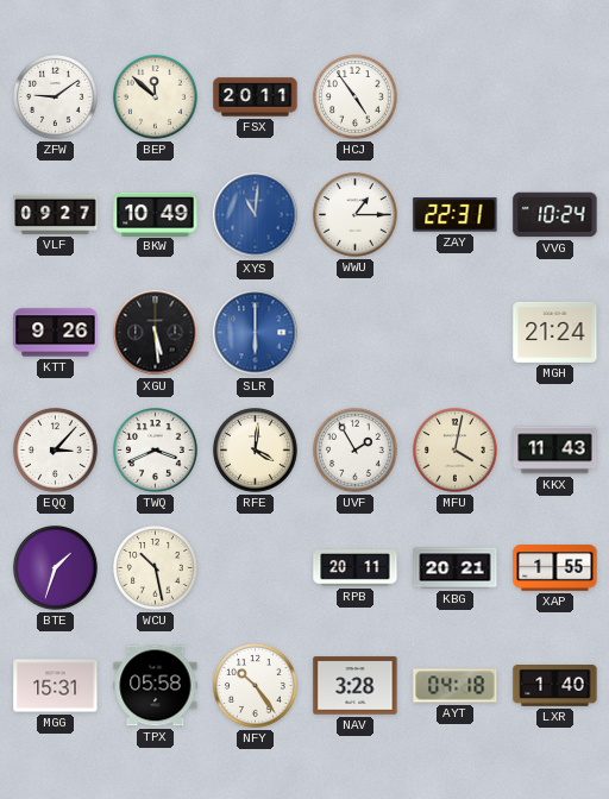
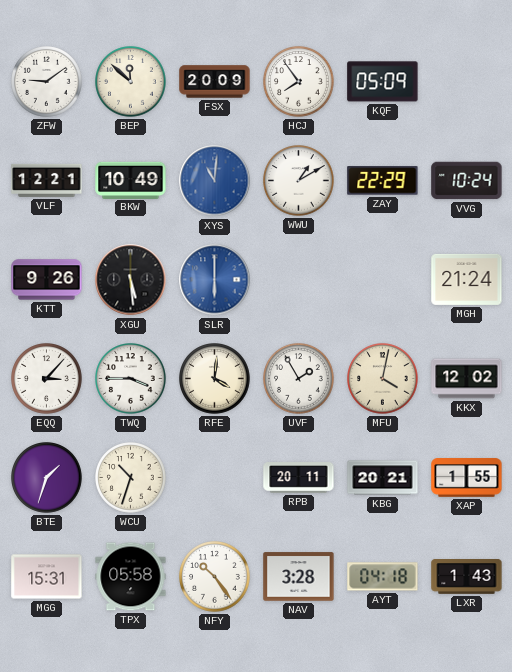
FSX: 20:11 -> 20:09
HCJ: 4:54 -> 7:54
KQF: none -> 05:09
VLF: 09:27 -> 12:21
WWU: 1:15 -> 1:10
ZAY: 22:31 -> 22:29
TWQ: 3:41 -> 3:45
KKX: 11:43 -> 12:02
WCU: 10:28 -> 10:33
LXR: 1:40 -> 1:43
